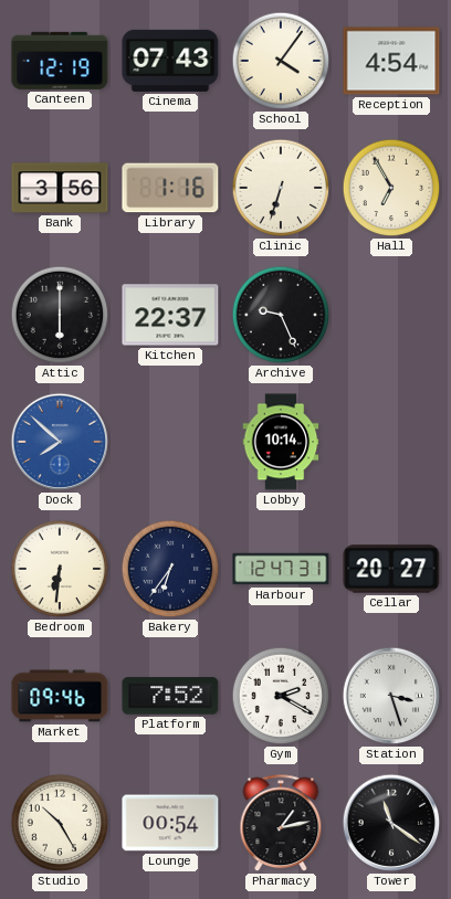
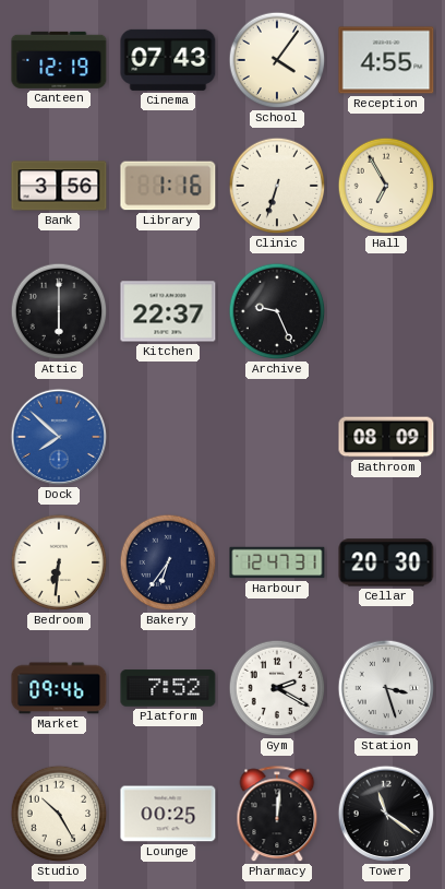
Reception: 4:54 -> 4:55
Lobby: 10:14 -> none
Bathroom: none -> 08:09
Cellar: 20:27 -> 20:30
Lounge: 00:54 -> 00:25
Pharmacy: 1:13 -> 12:01
